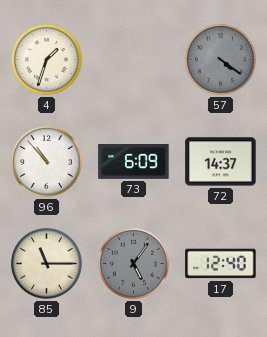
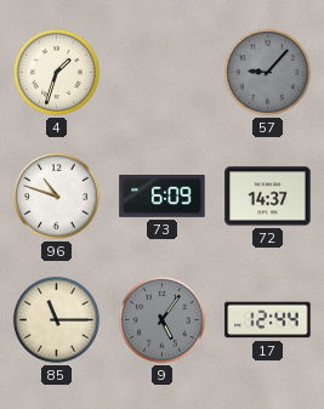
57: 4:21 -> 9:07
96: 10:53 -> 10:48
17: 12:40 -> 12:44
